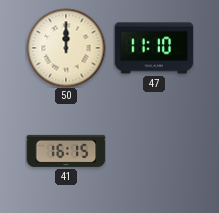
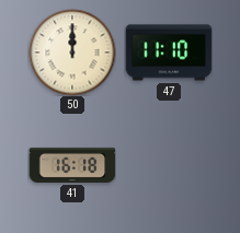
41: 16:15 -> 16:18
